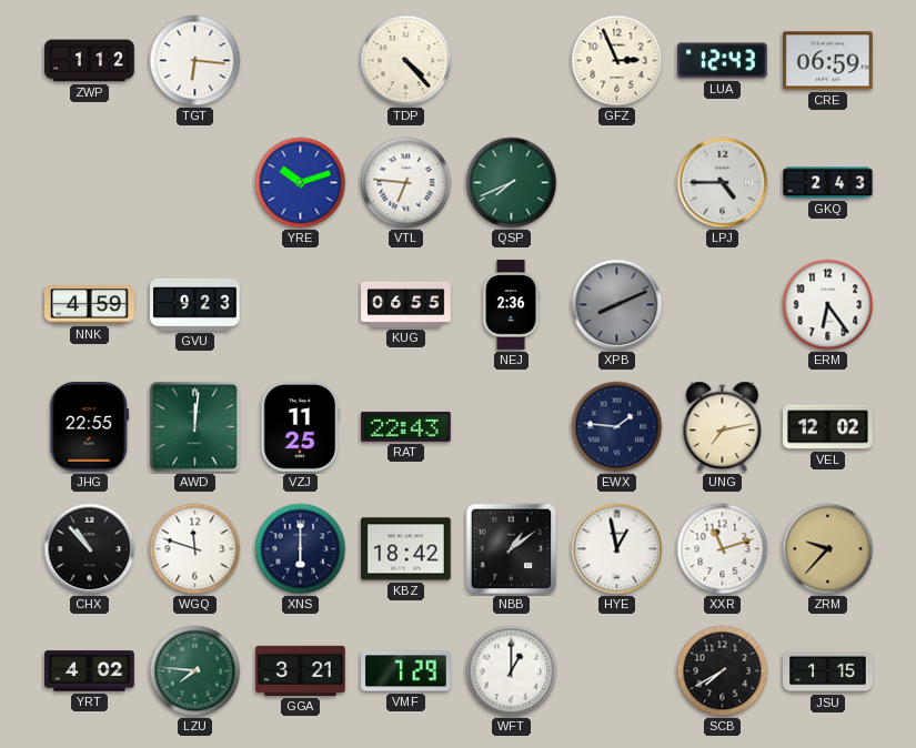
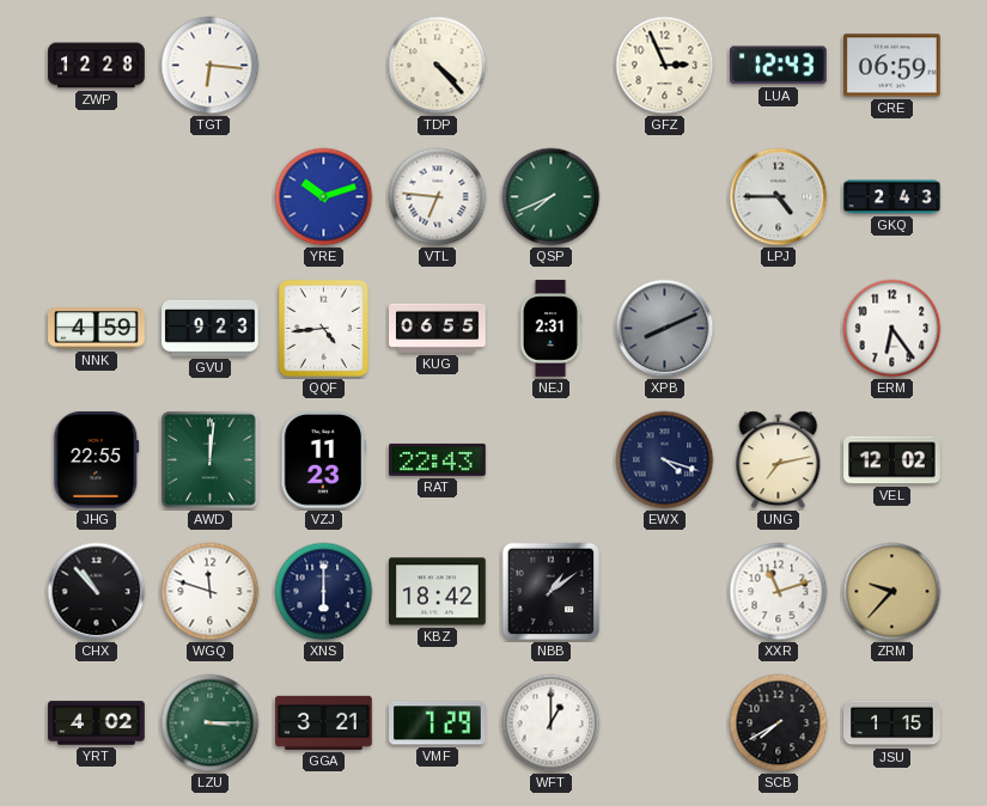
ZWP: 1:12 -> 12:28
QQF: none -> 4:44
NEJ: 2:36 -> 2:31
VZJ: 11:25 -> 11:23
EWX: 1:46 -> 4:18
HYE: 12:58 -> none
LZU: 7:46 -> 3:15
